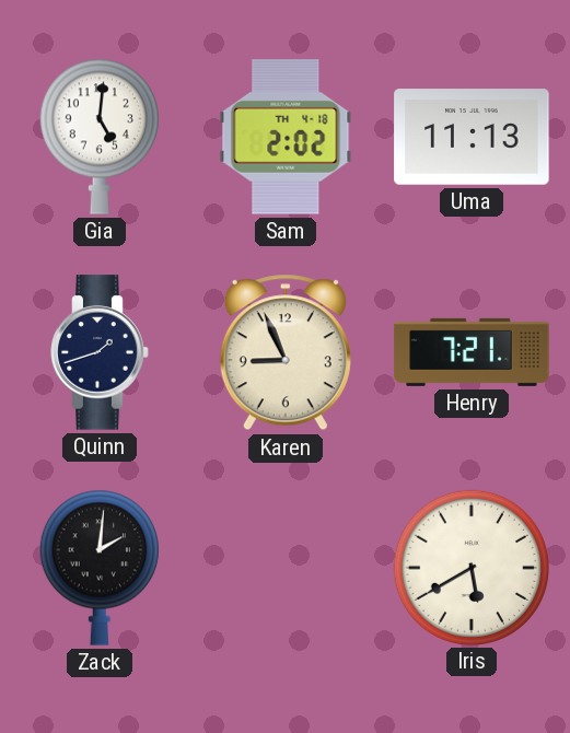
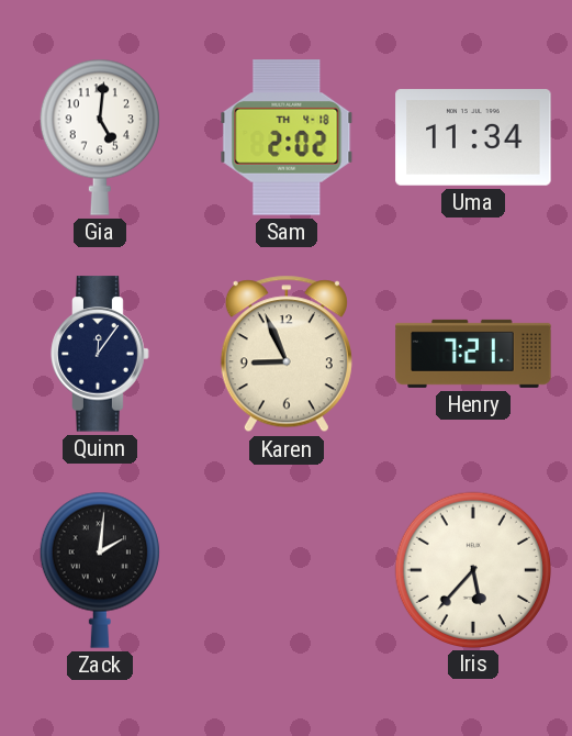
Uma: 11:13 -> 11:34
Quinn: 1:42 -> 12:06
Iris: 5:40 -> 5:37
